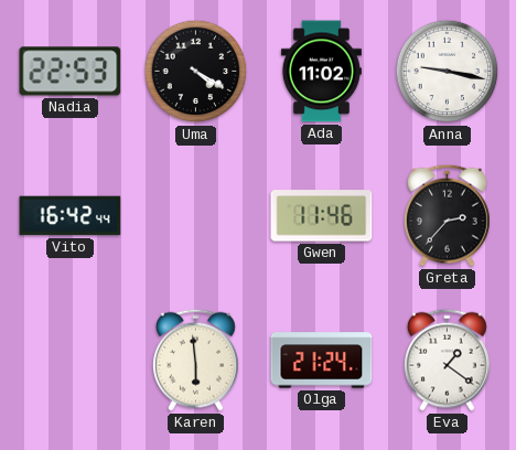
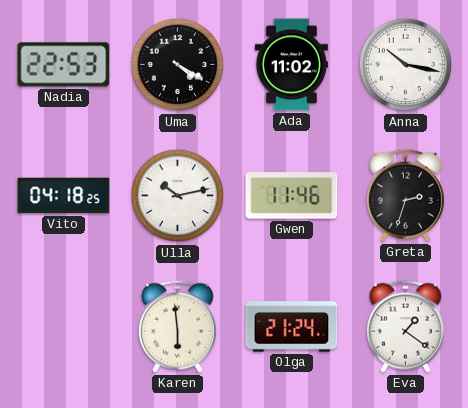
Anna: 9:17 -> 10:17
Vito: 16:42 -> 04:18
Ulla: none -> 10:13
Greta: 2:37 -> 2:33
